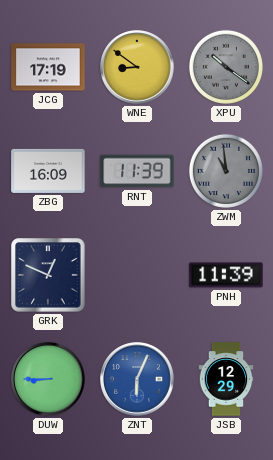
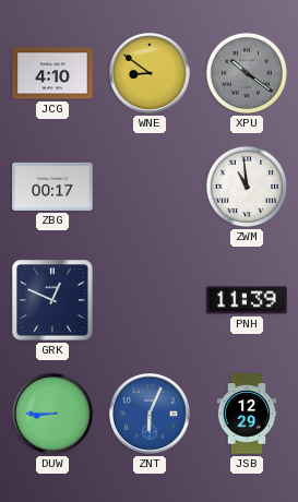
JCG: 17:19 -> 4:10
ZBG: 16:09 -> 00:17
RNT: 11:39 -> none
ZWM dial: grey -> white
